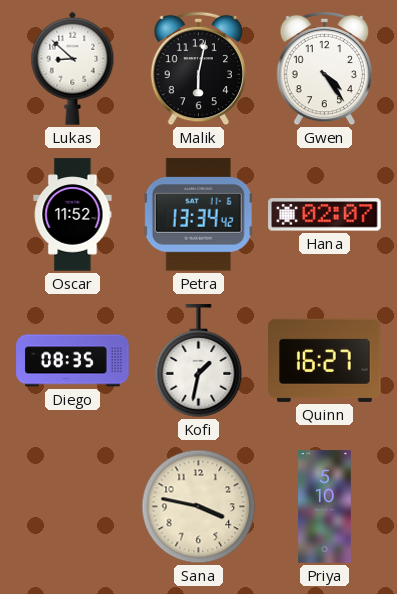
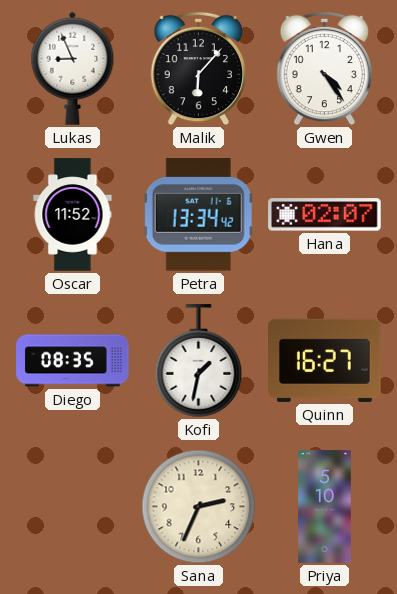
Lukas: 8:52 -> 8:56
Malik: 6:02 -> 6:07
Sana: 3:47 -> 2:34
